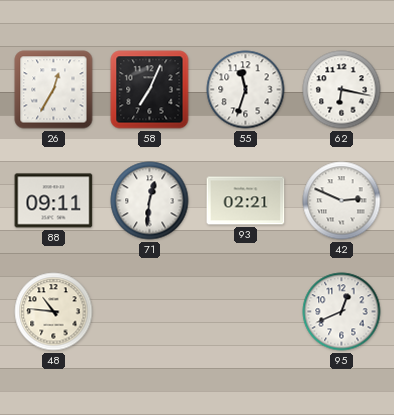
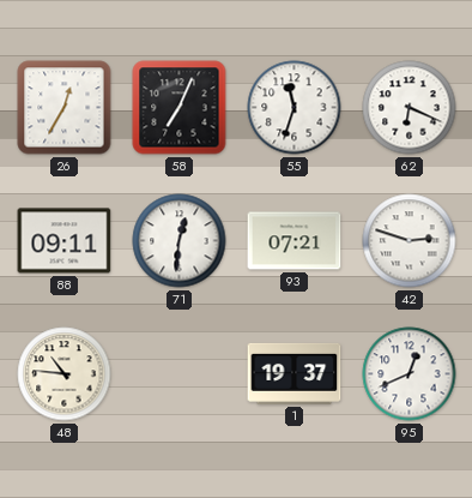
62: 6:17 -> 6:19
93: 02:21 -> 07:21
42: 2:49 -> 2:48
1: none -> 19:37
